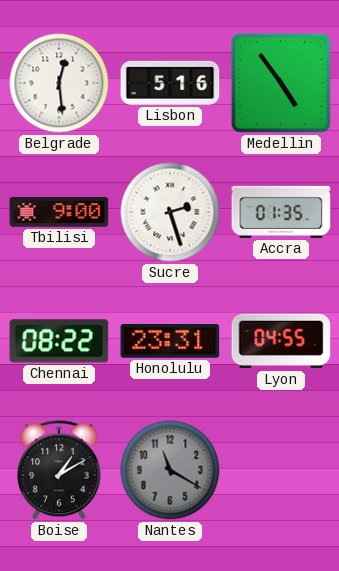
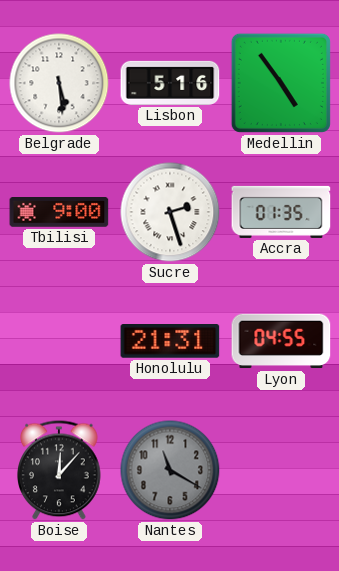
Belgrade: 12:29 -> 5:29
Chennai: 08:22 -> none
Honolulu: 23:31 -> 21:31
Boise: 1:10 -> 12:07
